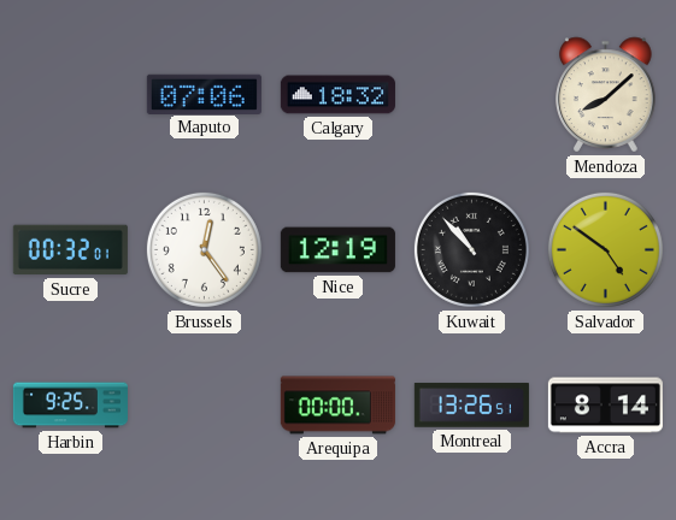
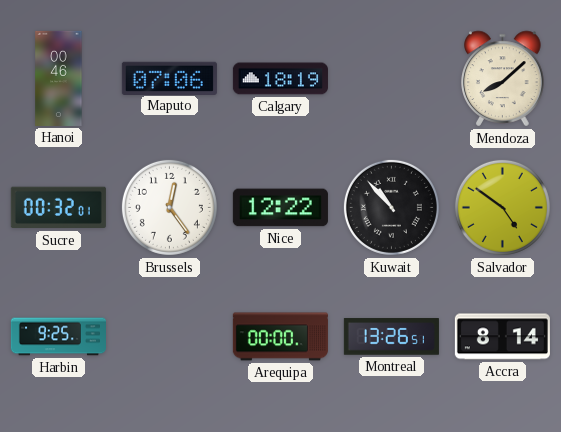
Hanoi: none -> 00:46
Calgary: 18:32 -> 18:19
Nice: 12:19 -> 12:22
